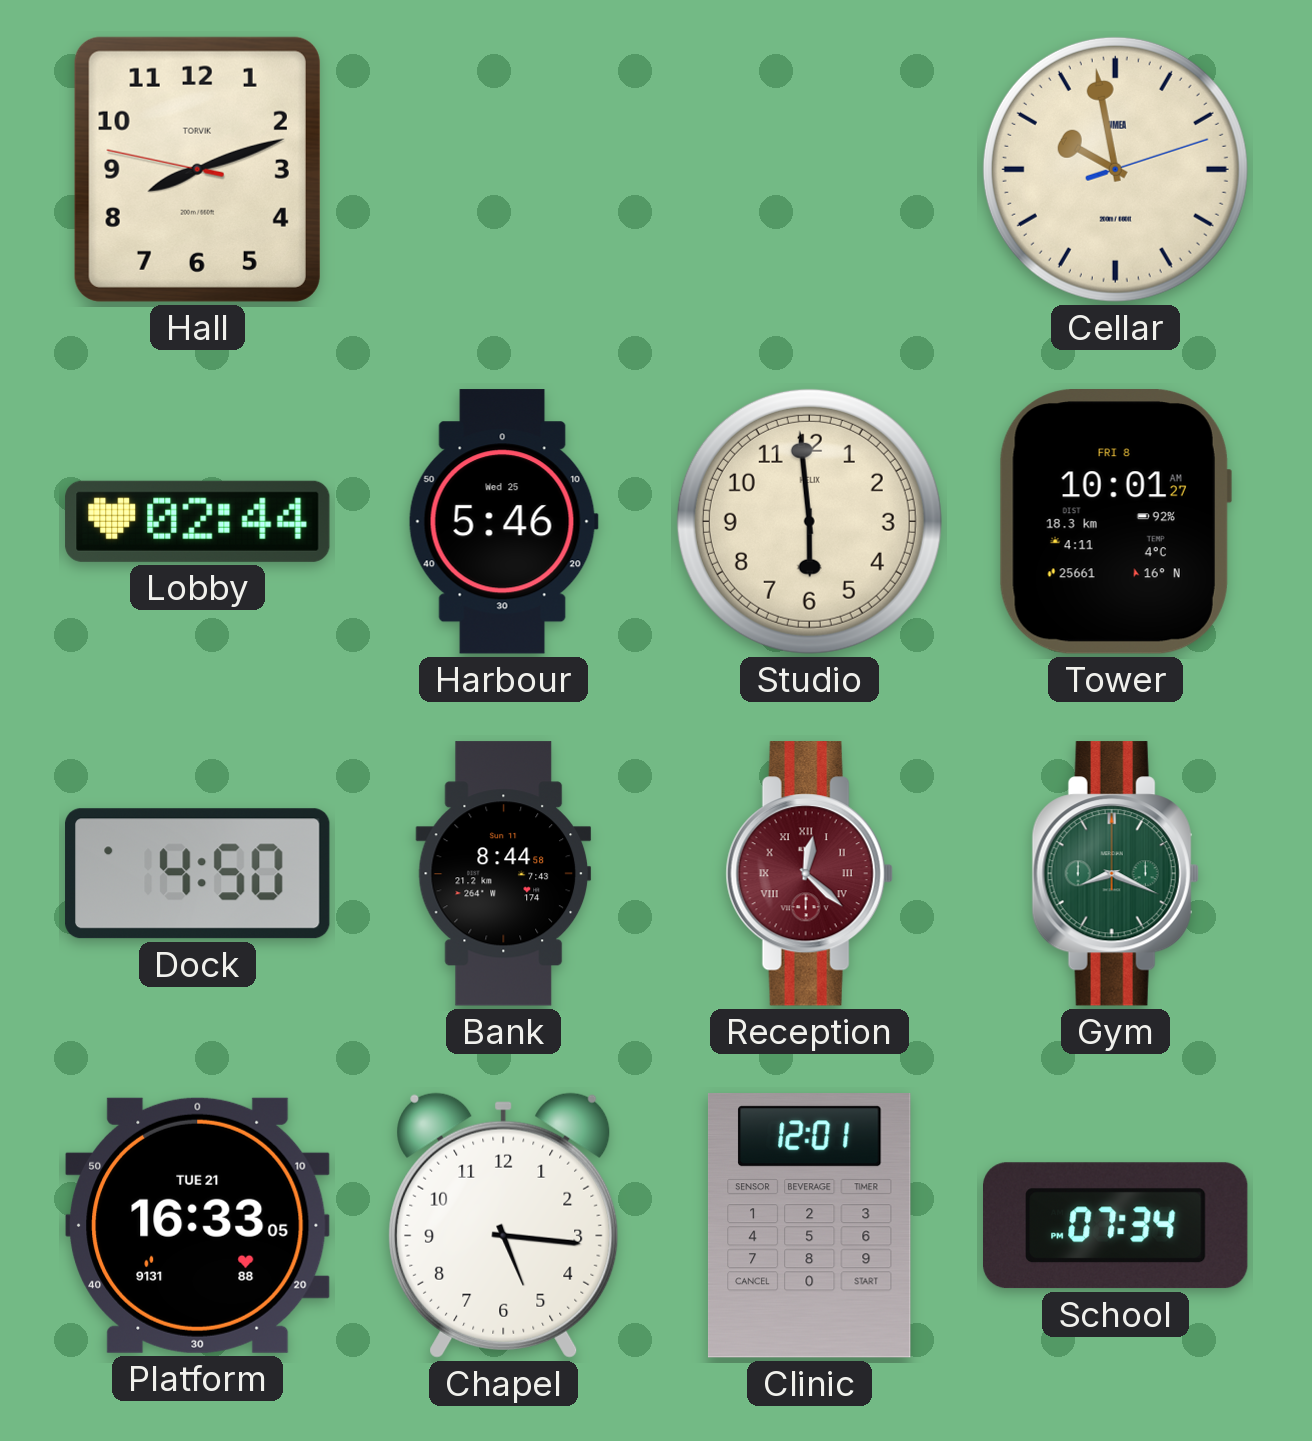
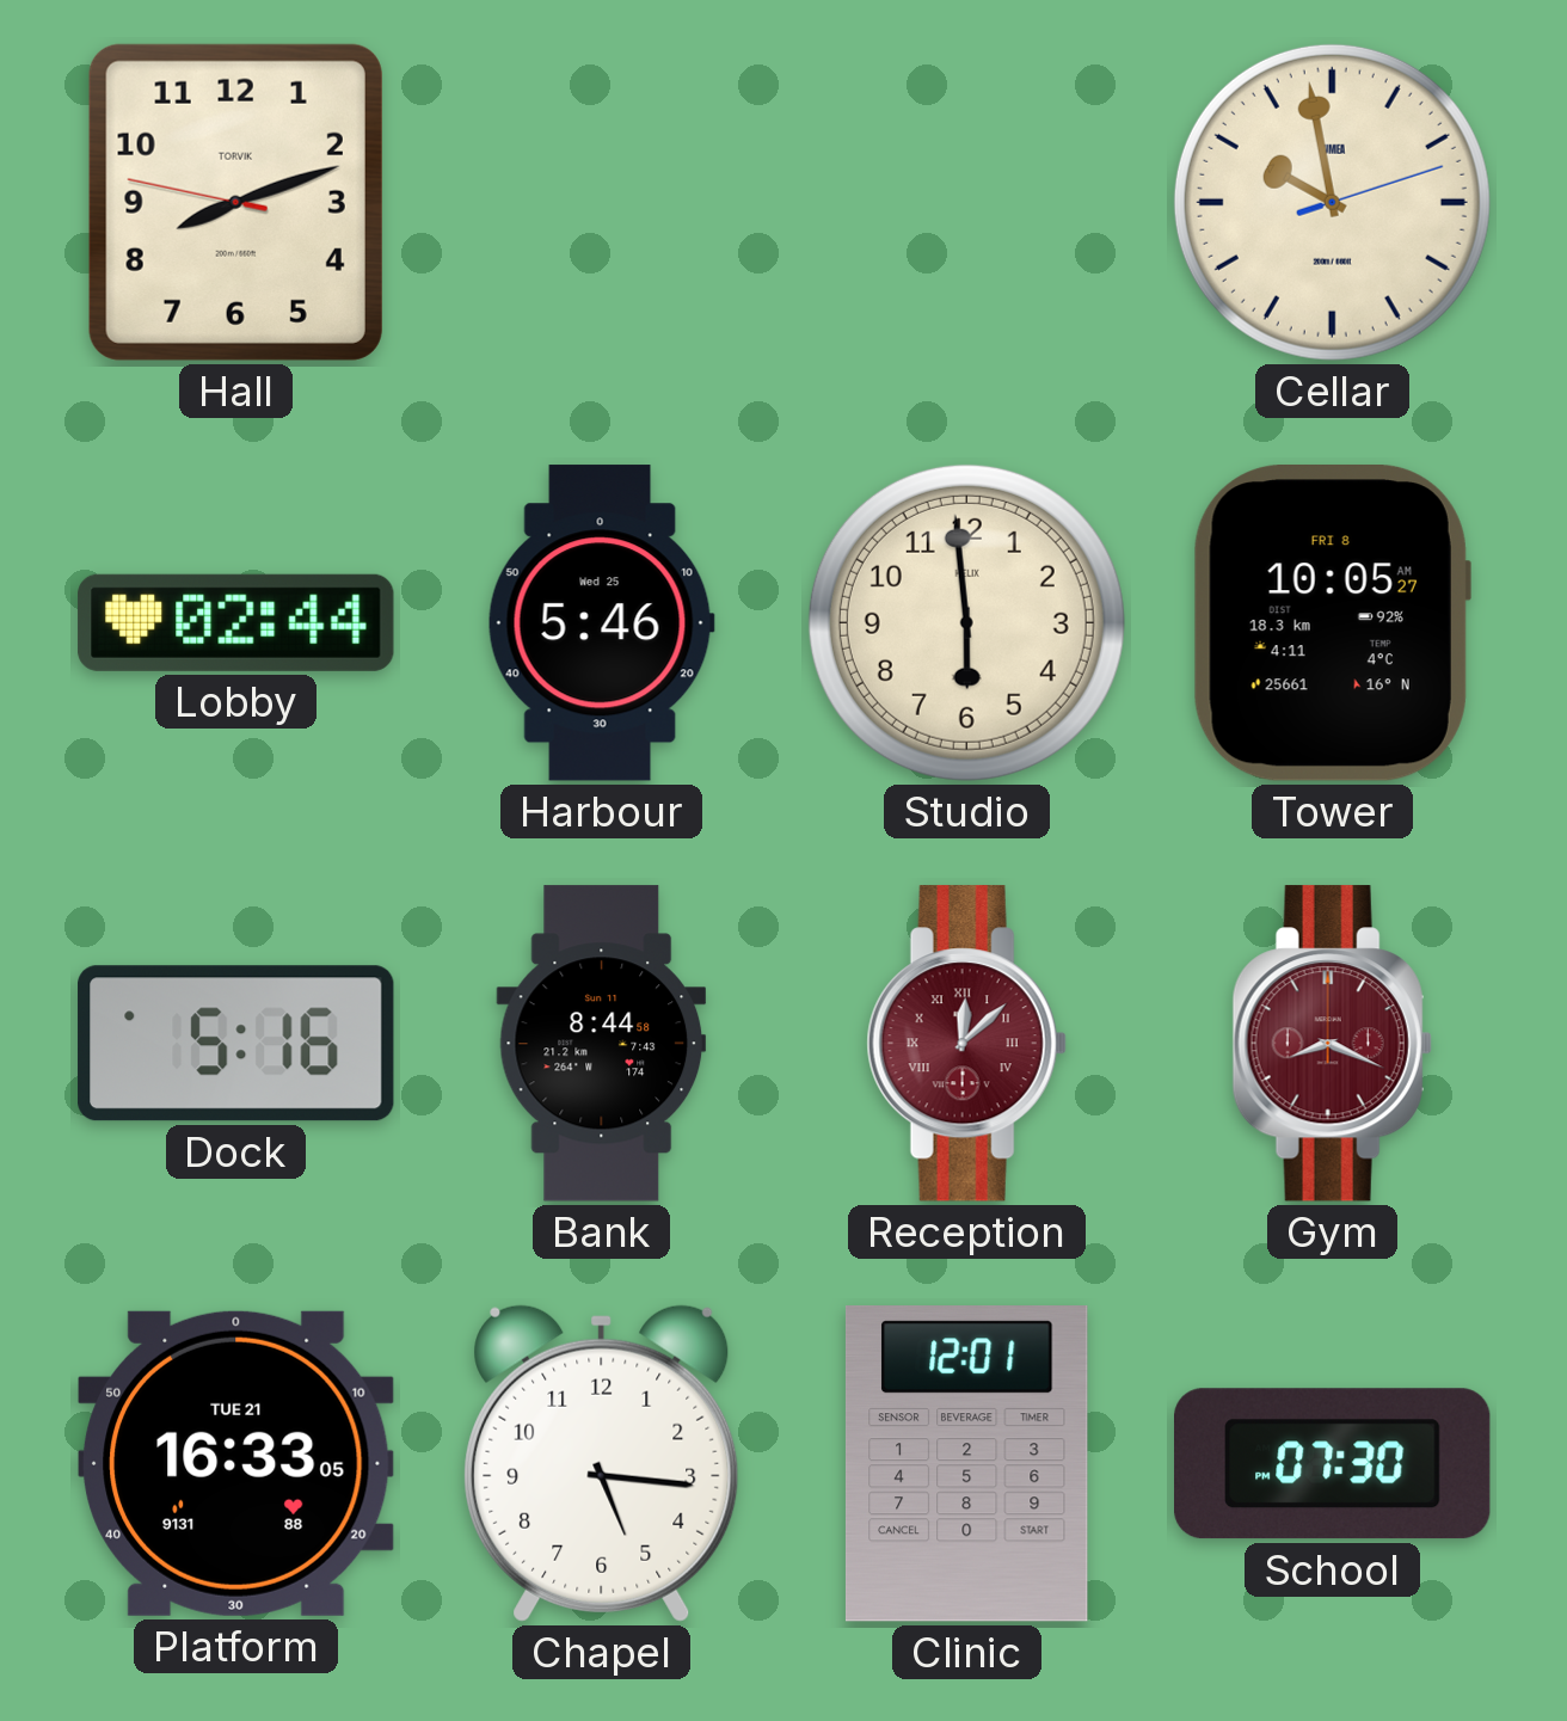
Tower: 10:01 -> 10:05
Dock: 4:50 -> 5:16
Reception: 12:22 -> 12:08
Gym dial: green -> burgundy
School: 07:34 -> 07:30
